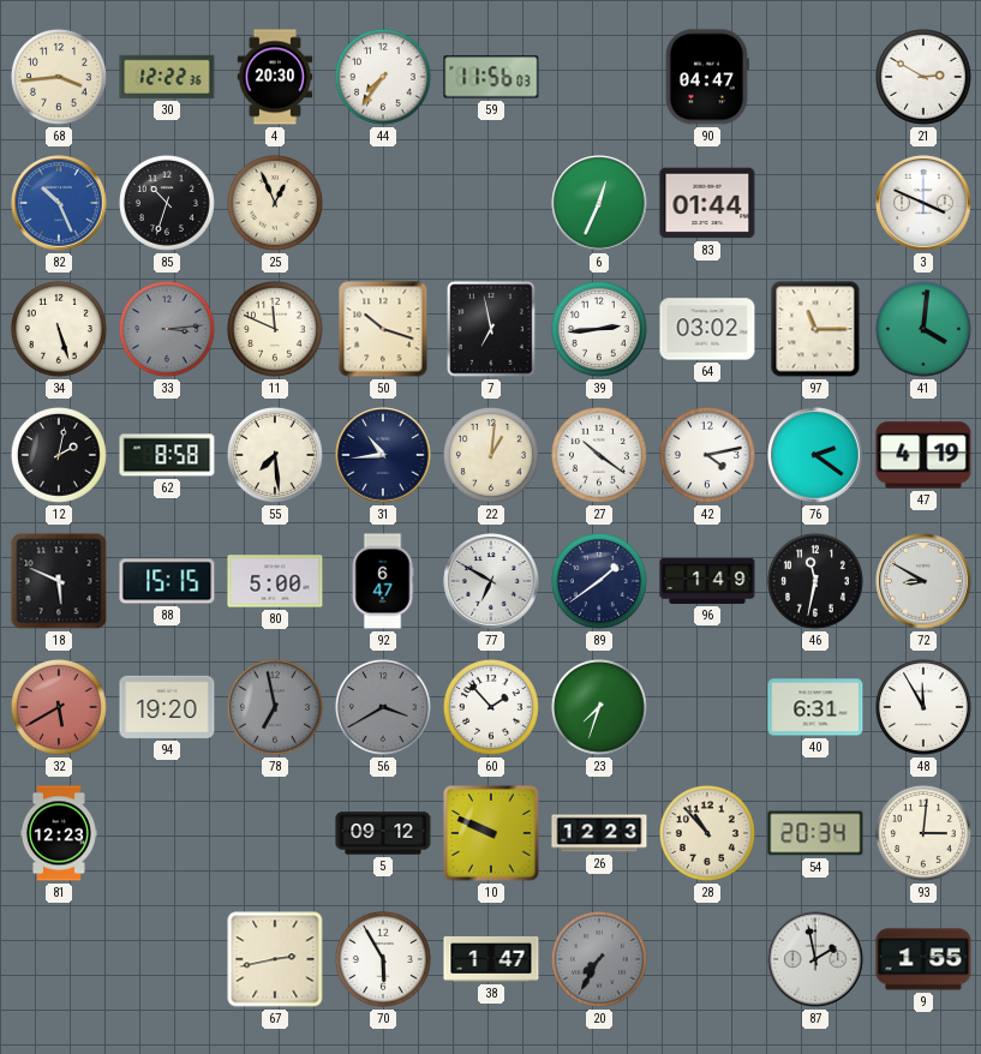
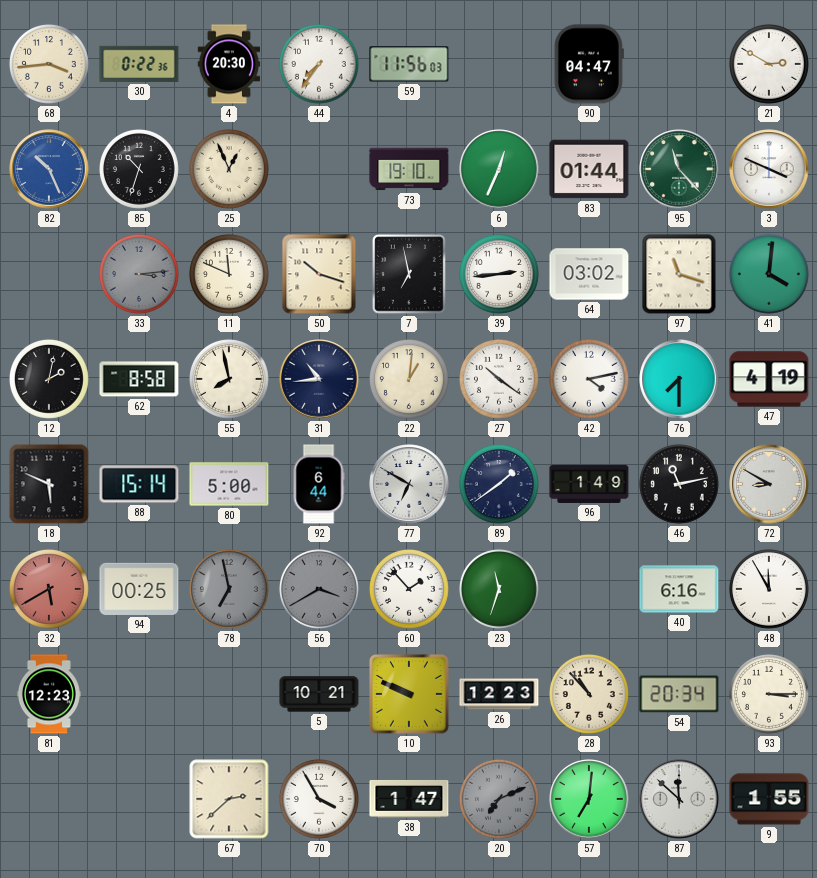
30: 12:22 -> 0:22
73: none -> 19:10
95: none -> 11:23
34: 5:27 -> none
97: 11:15 -> 11:18
55: 7:29 -> 7:58
76: 2:21 -> 7:30
88: 15:15 -> 15:14
92: 6:47 -> 6:44
46: 11:32 -> 11:13
94: 19:20 -> 00:25
23: 7:33 -> 11:33
40: 6:31 -> 6:16
5: 09:12 -> 10:21
93: 3:01 -> 3:15
67: 2:43 -> 2:38
70: 5:55 -> 3:55
20: 7:35 -> 7:11
57: none -> 7:01
87: 1:58 -> 11:52
